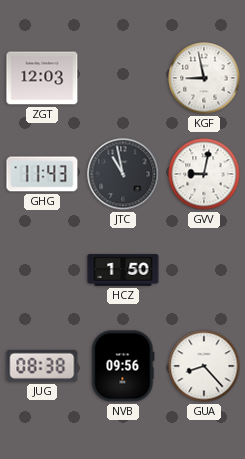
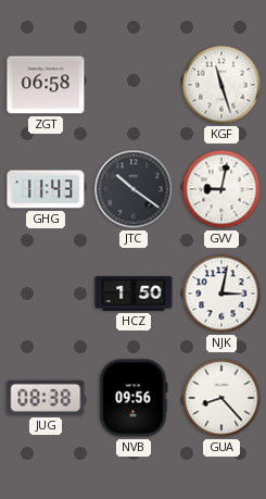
ZGT: 12:03 -> 06:58
KGF: 8:58 -> 11:27
JTC: 10:58 -> 10:21
NJK: none -> 3:02
